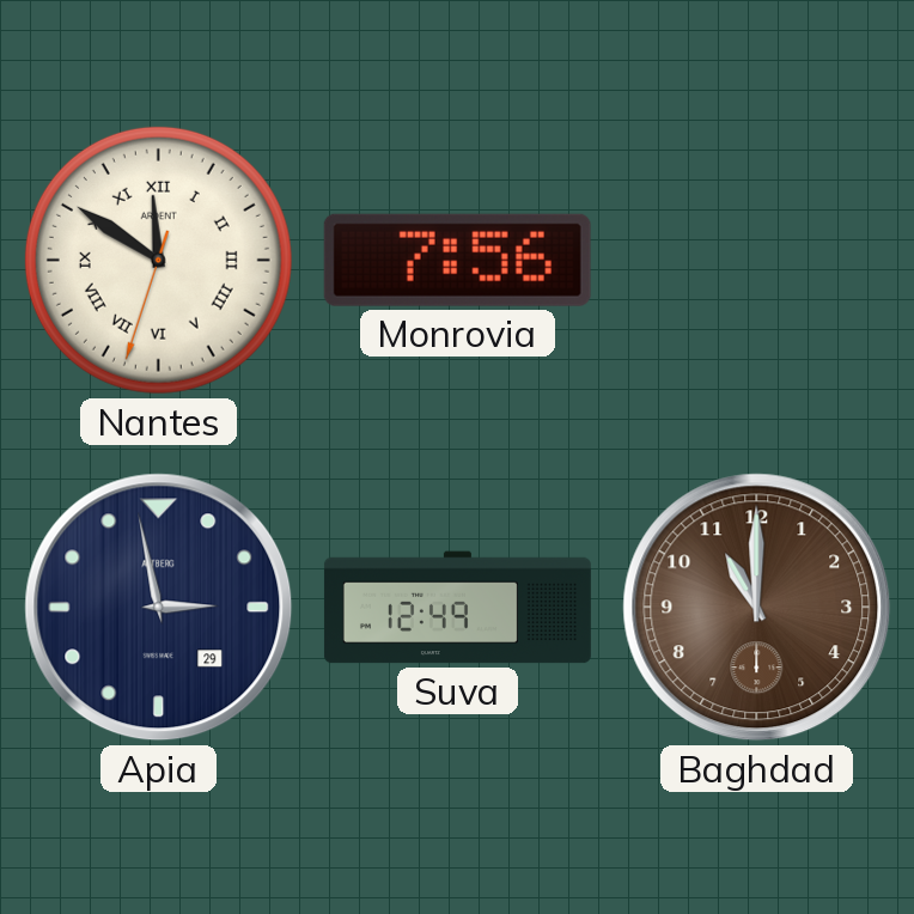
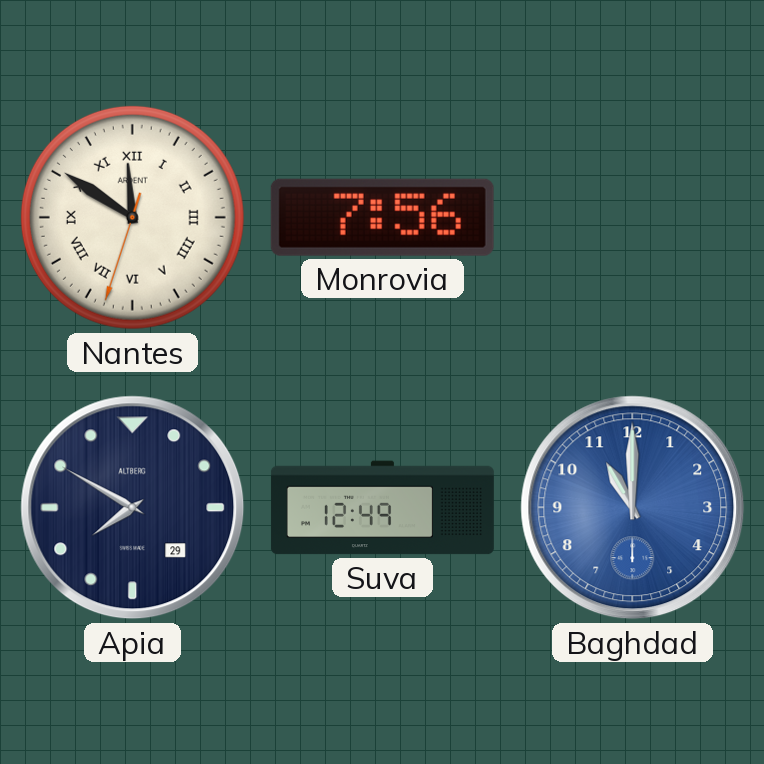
Apia: 2:58 -> 7:50
Baghdad dial: brown -> blue
